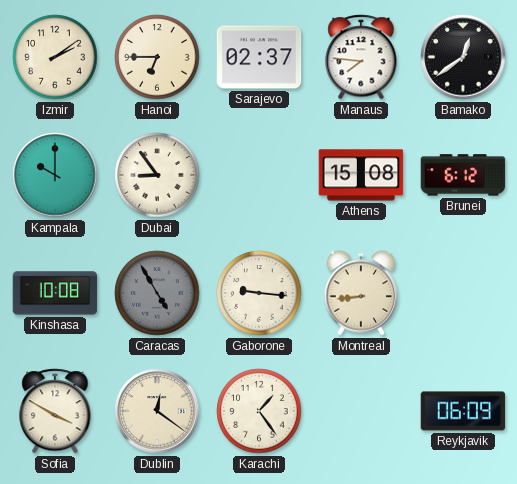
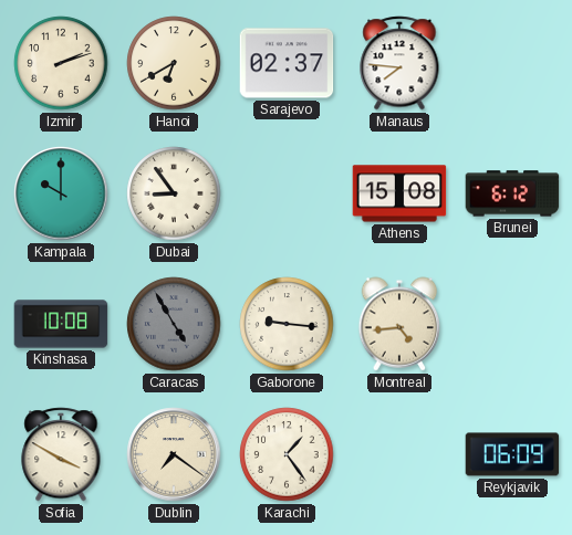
Izmir: 2:09 -> 2:12
Hanoi: 6:45 -> 6:40
Bamako: 12:39 -> none
Montreal: 8:44 -> 4:44
Dublin: 12:21 -> 7:21
